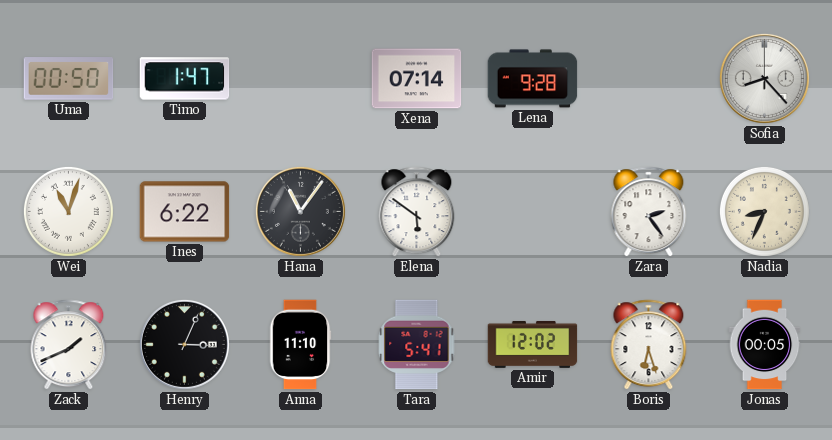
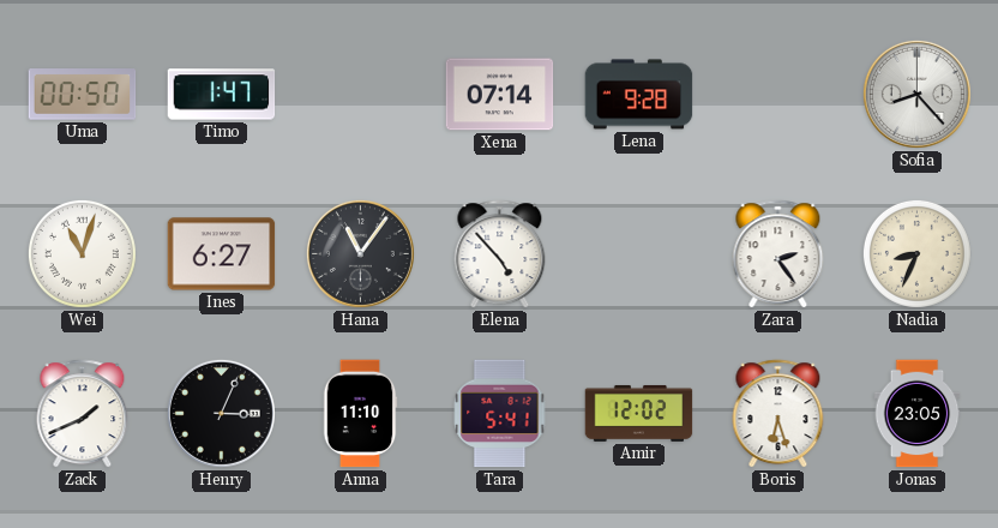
Ines: 6:22 -> 6:27
Elena: 5:51 -> 4:53
Jonas: 00:05 -> 23:05
